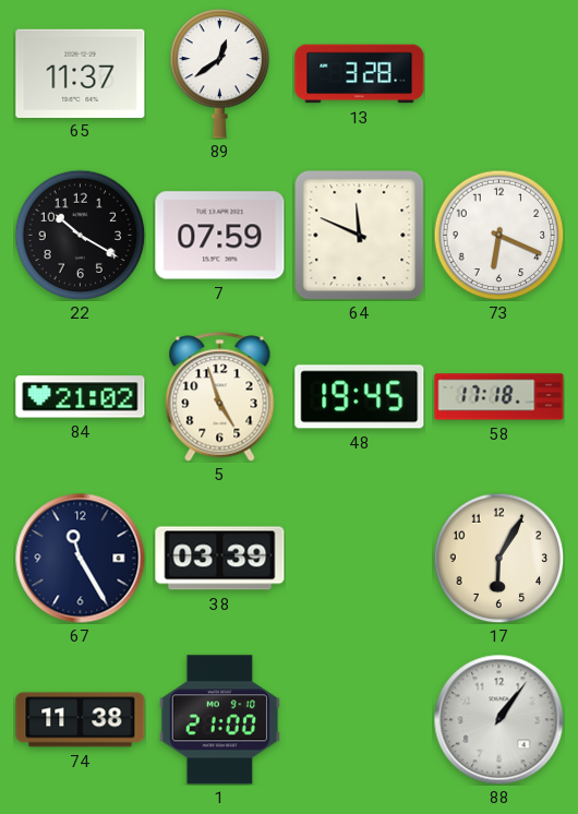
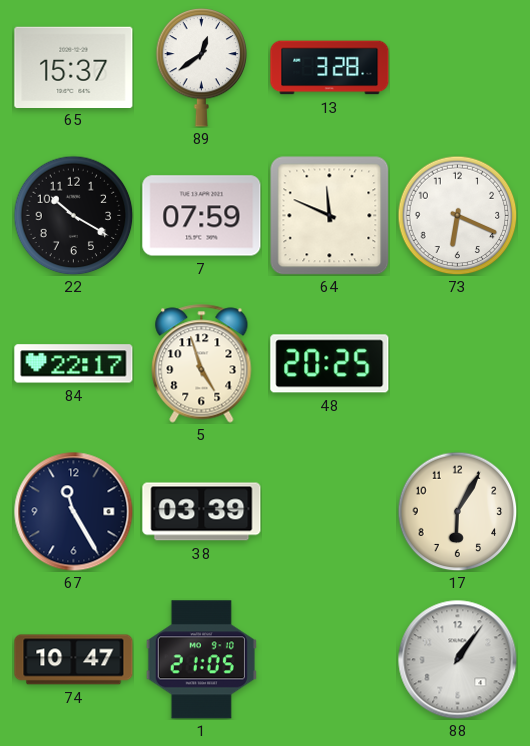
65: 11:37 -> 15:37
84: 21:02 -> 22:17
48: 19:45 -> 20:25
58: 17:18 -> none
74: 11:38 -> 10:47
1: 21:00 -> 21:05
